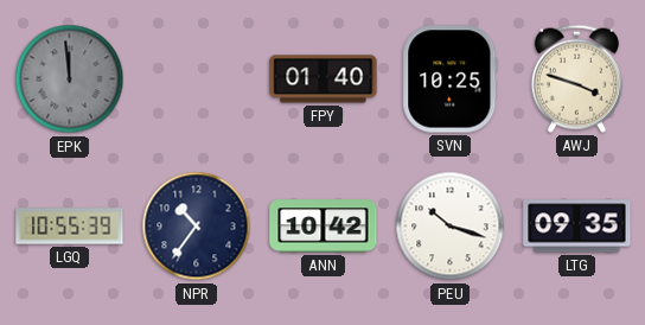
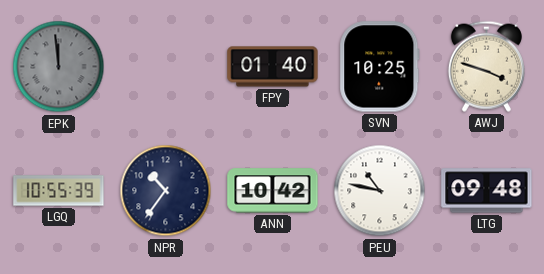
PEU: 10:18 -> 10:47
LTG: 09:35 -> 09:48
